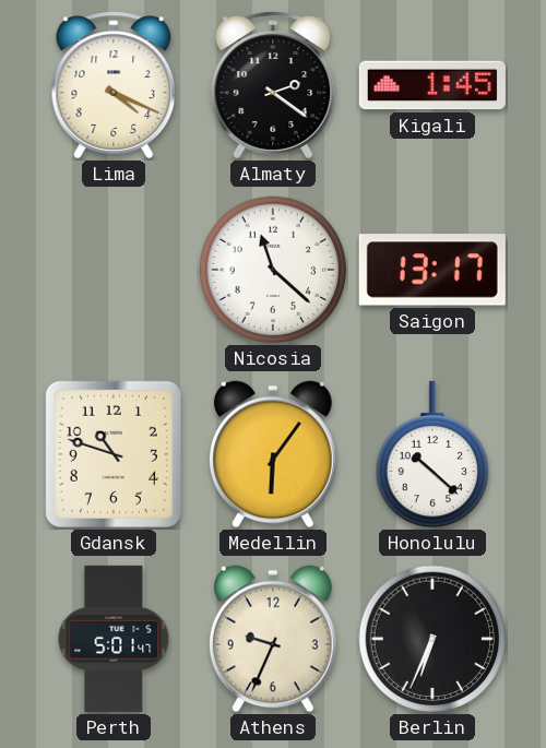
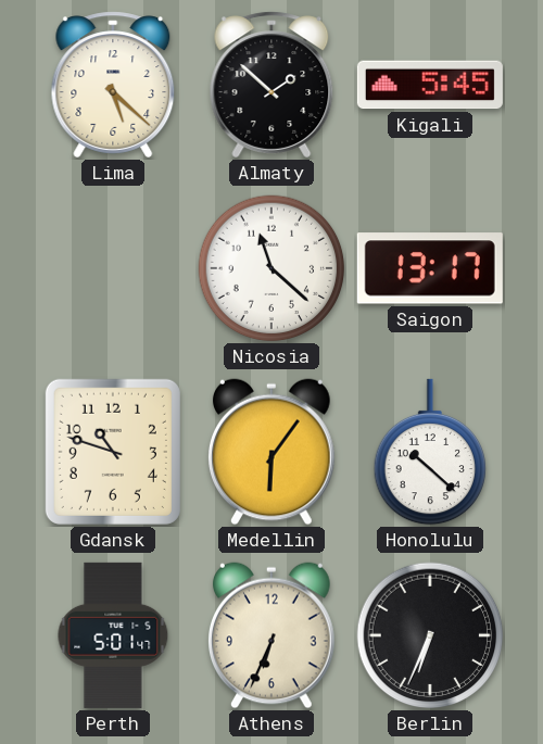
Lima: 4:19 -> 5:22
Almaty: 2:21 -> 1:52
Kigali: 1:45 -> 5:45
Athens: 9:34 -> 6:34
